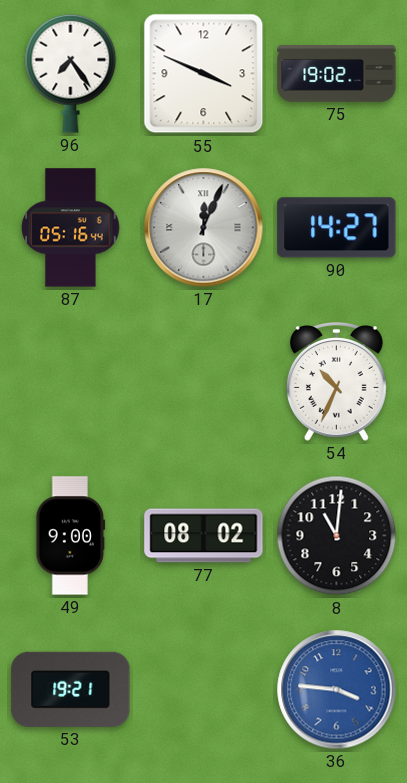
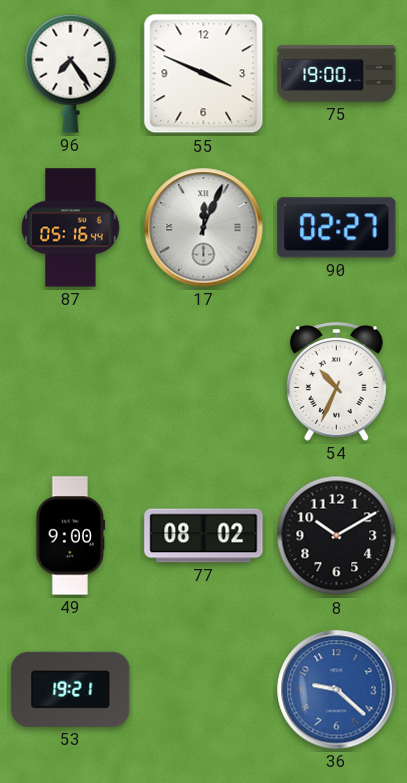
75: 19:02 -> 19:00
90: 14:27 -> 02:27
8: 11:01 -> 10:10
36: 3:46 -> 9:22
